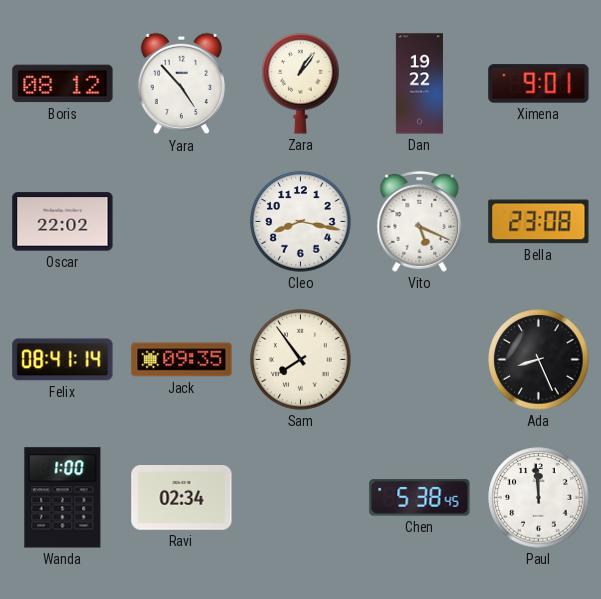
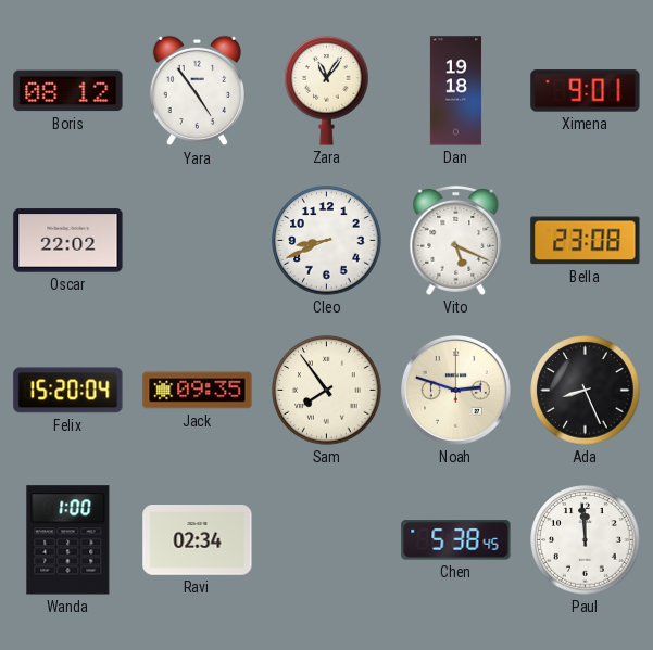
Yara: 4:53 -> 4:54
Zara: 1:06 -> 11:06
Dan: 19:22 -> 19:18
Cleo: 8:17 -> 8:41
Felix: 08:41 -> 15:20
Noah: none -> 2:48
